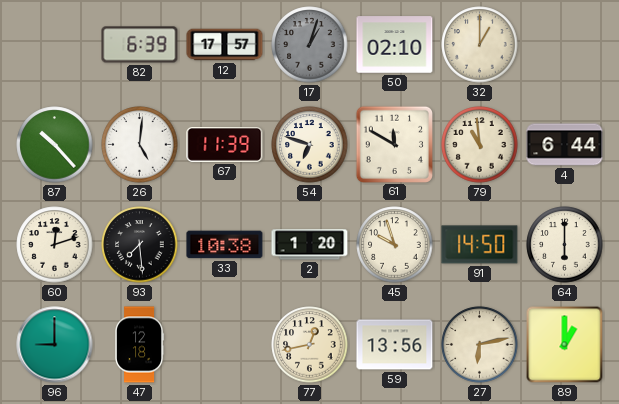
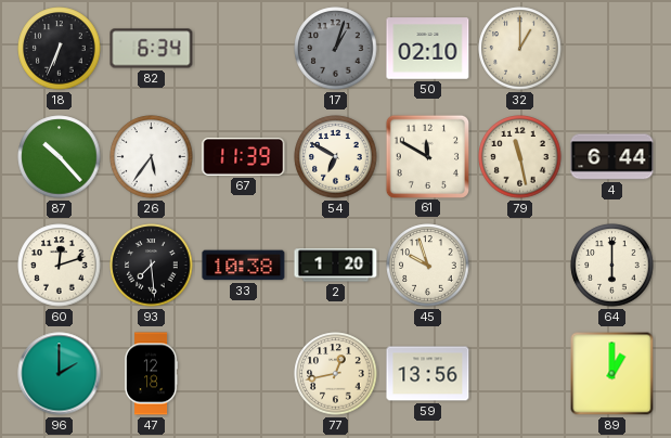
18: none -> 6:34
82: 6:39 -> 6:34
12: 17:57 -> none
26: 5:01 -> 5:36
54: 6:48 -> 6:50
79: 10:59 -> 11:28
91: 14:50 -> none
96: 9:00 -> 2:00
27: 6:13 -> none
